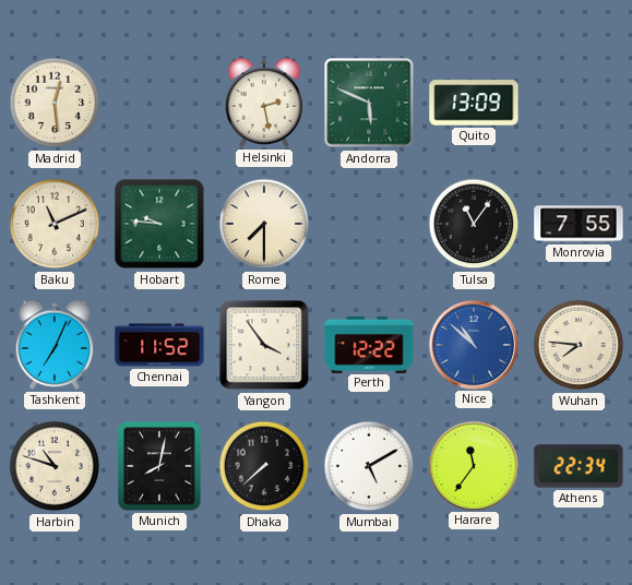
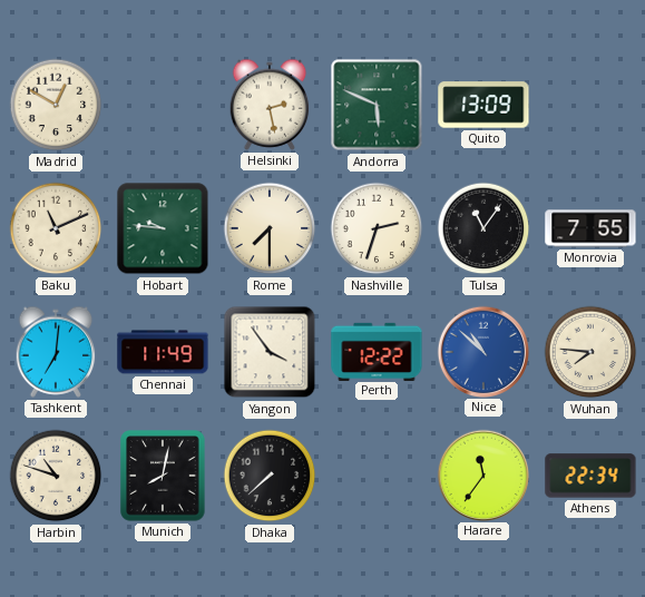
Madrid: 12:29 -> 12:50
Nashville: none -> 2:33
Tashkent: 7:04 -> 7:01
Chennai: 11:52 -> 11:49
Mumbai: 5:10 -> none
